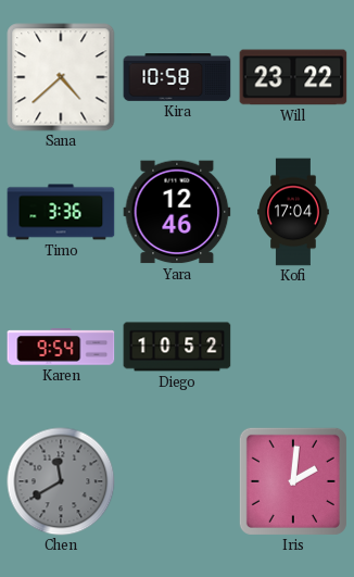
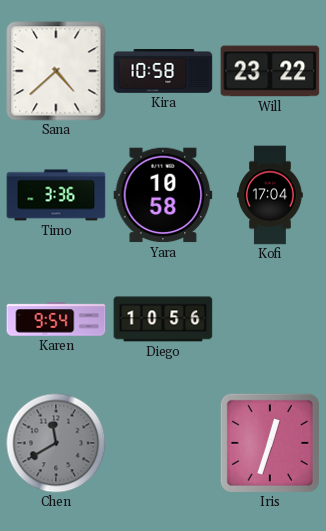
Yara: 12:46 -> 10:58
Diego: 10:52 -> 10:56
Iris: 2:01 -> 12:33
